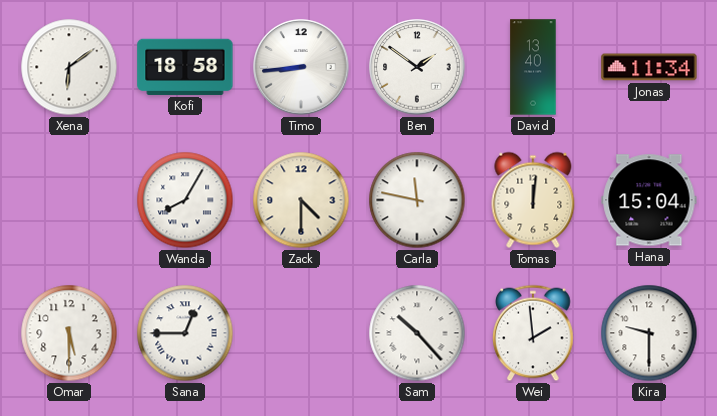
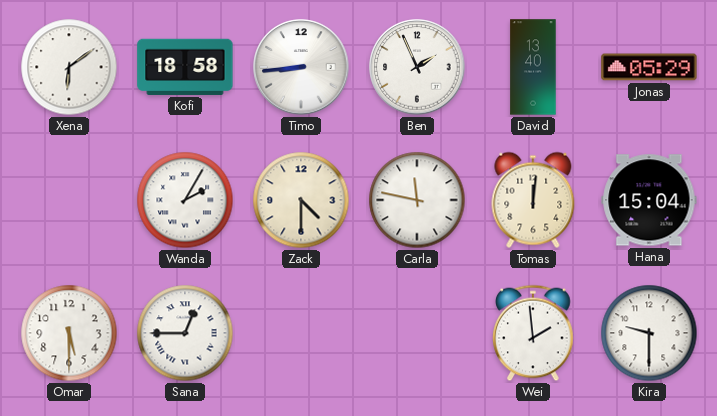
Ben: 1:51 -> 1:56
Jonas: 11:34 -> 05:29
Wanda: 8:05 -> 2:05
Sam: 10:23 -> none
